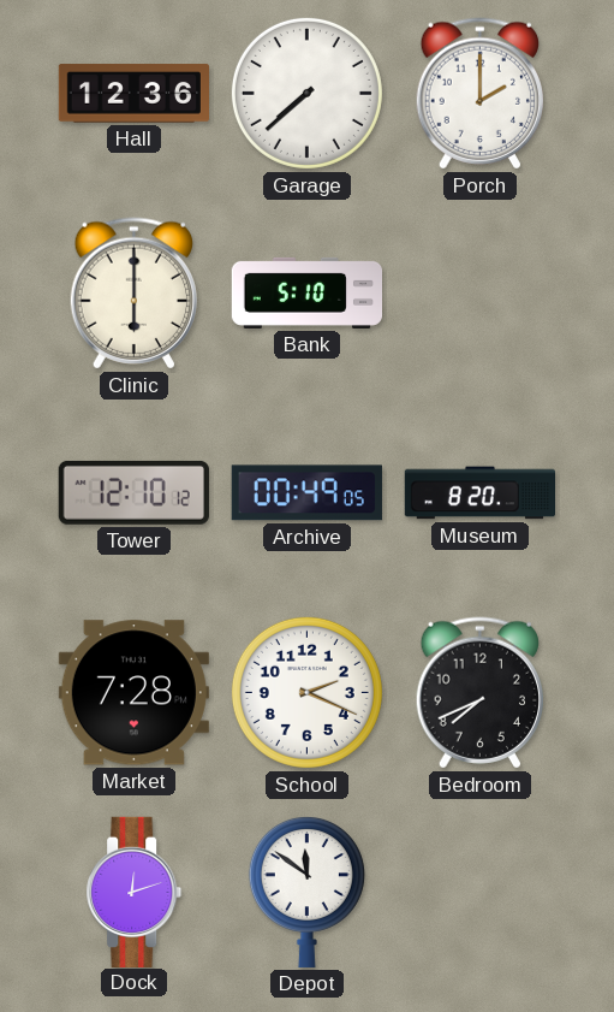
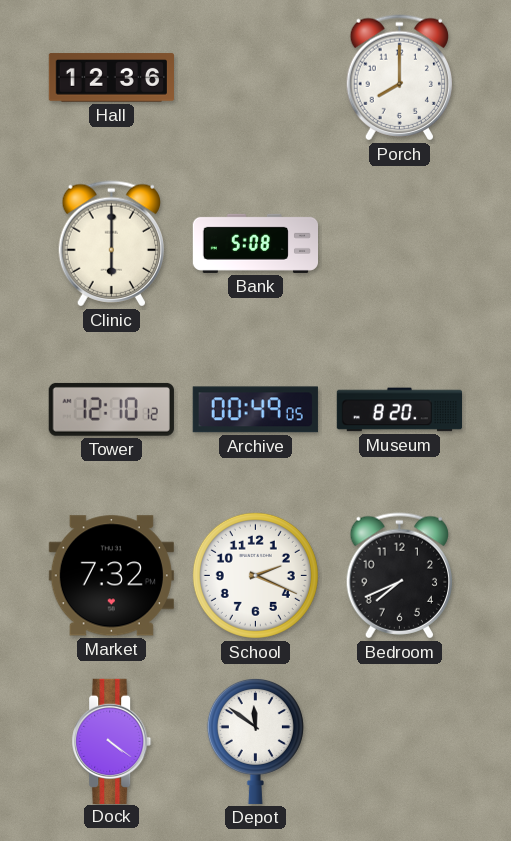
Garage: 7:38 -> none
Porch: 2:00 -> 8:00
Bank: 5:10 -> 5:08
Market: 7:28 -> 7:32
Dock: 12:12 -> 4:21
